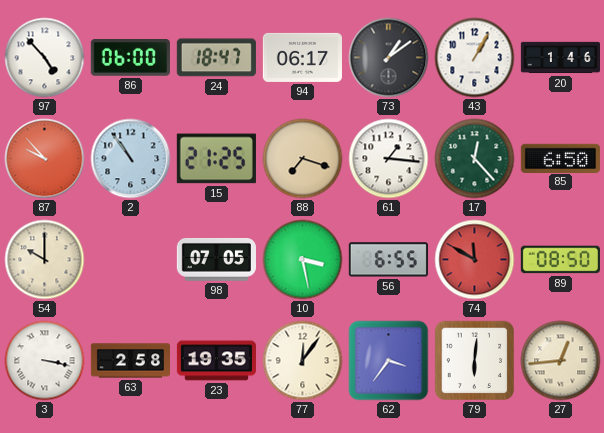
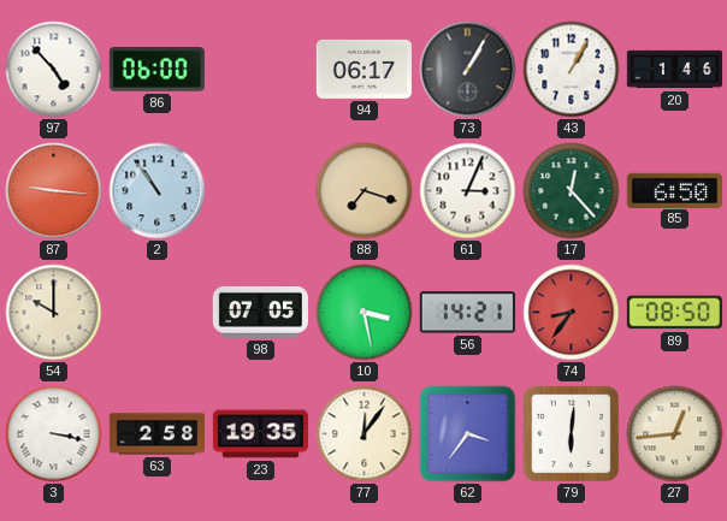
24: 18:47 -> none
73: 1:09 -> 1:05
87: 9:53 -> 9:16
15: 21:25 -> none
61: 1:16 -> 3:04
56: 6:55 -> 14:21
74: 11:50 -> 8:36
